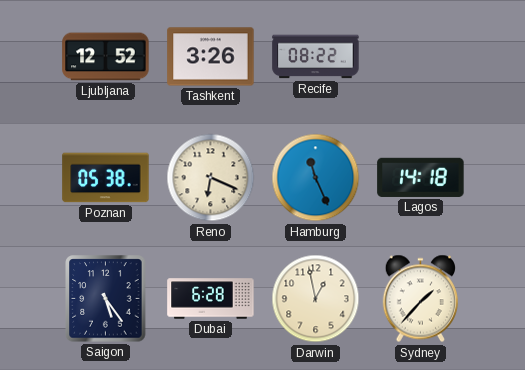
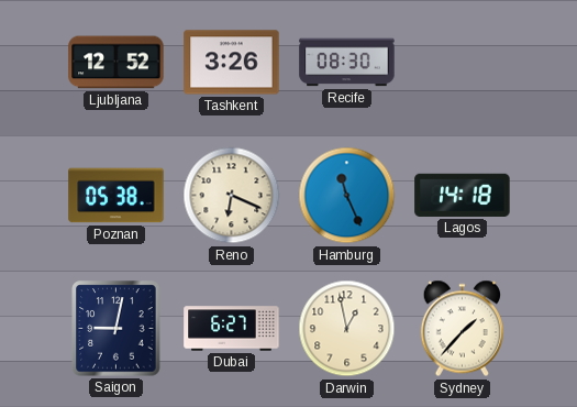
Recife: 08:22 -> 08:30
Saigon: 5:24 -> 9:02
Dubai: 6:28 -> 6:27
